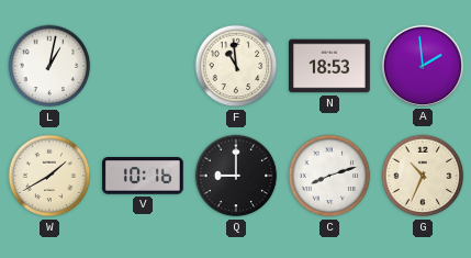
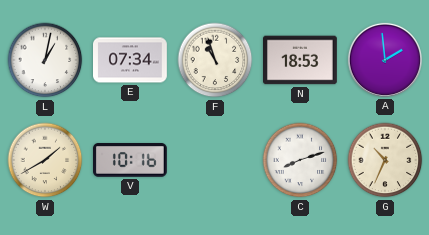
E: none -> 07:34
F: 10:59 -> 10:57
Q: 9:00 -> none
